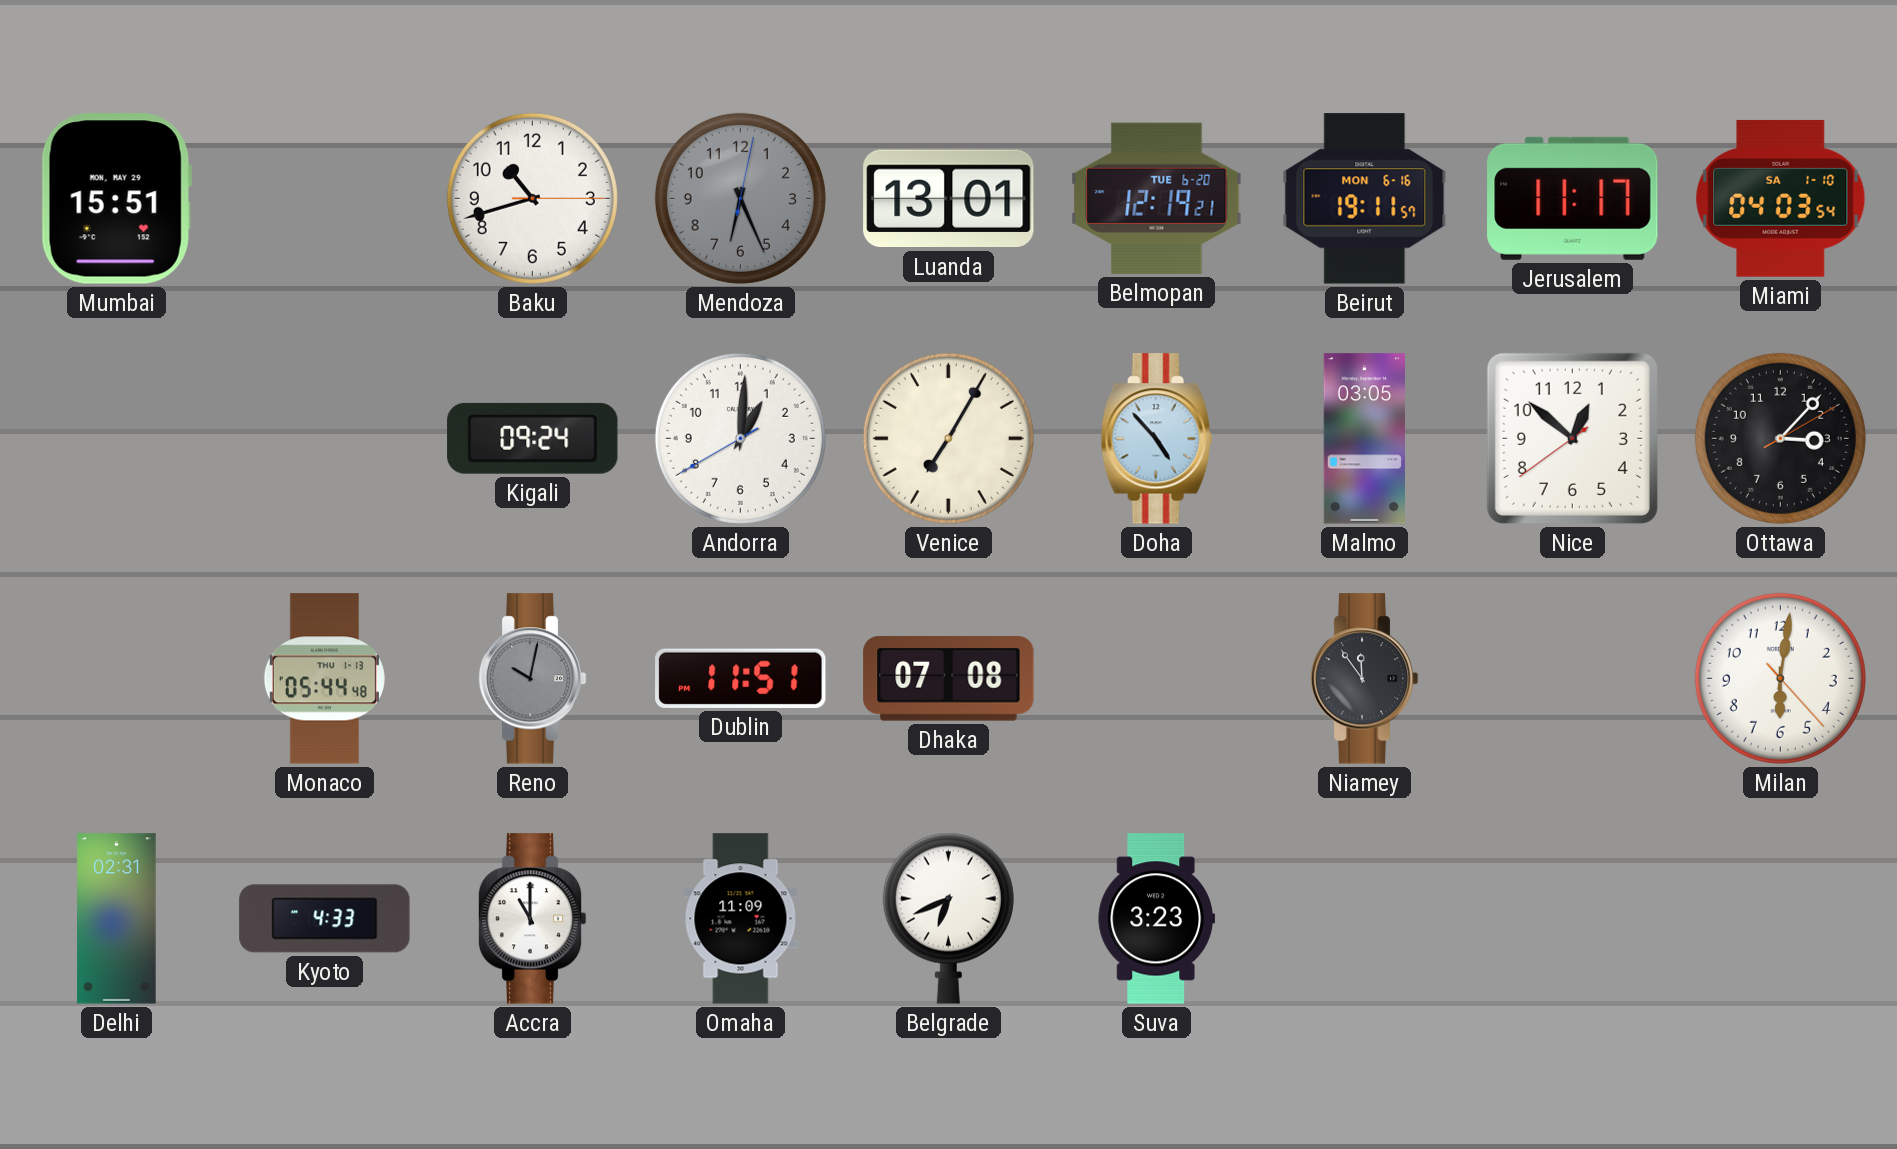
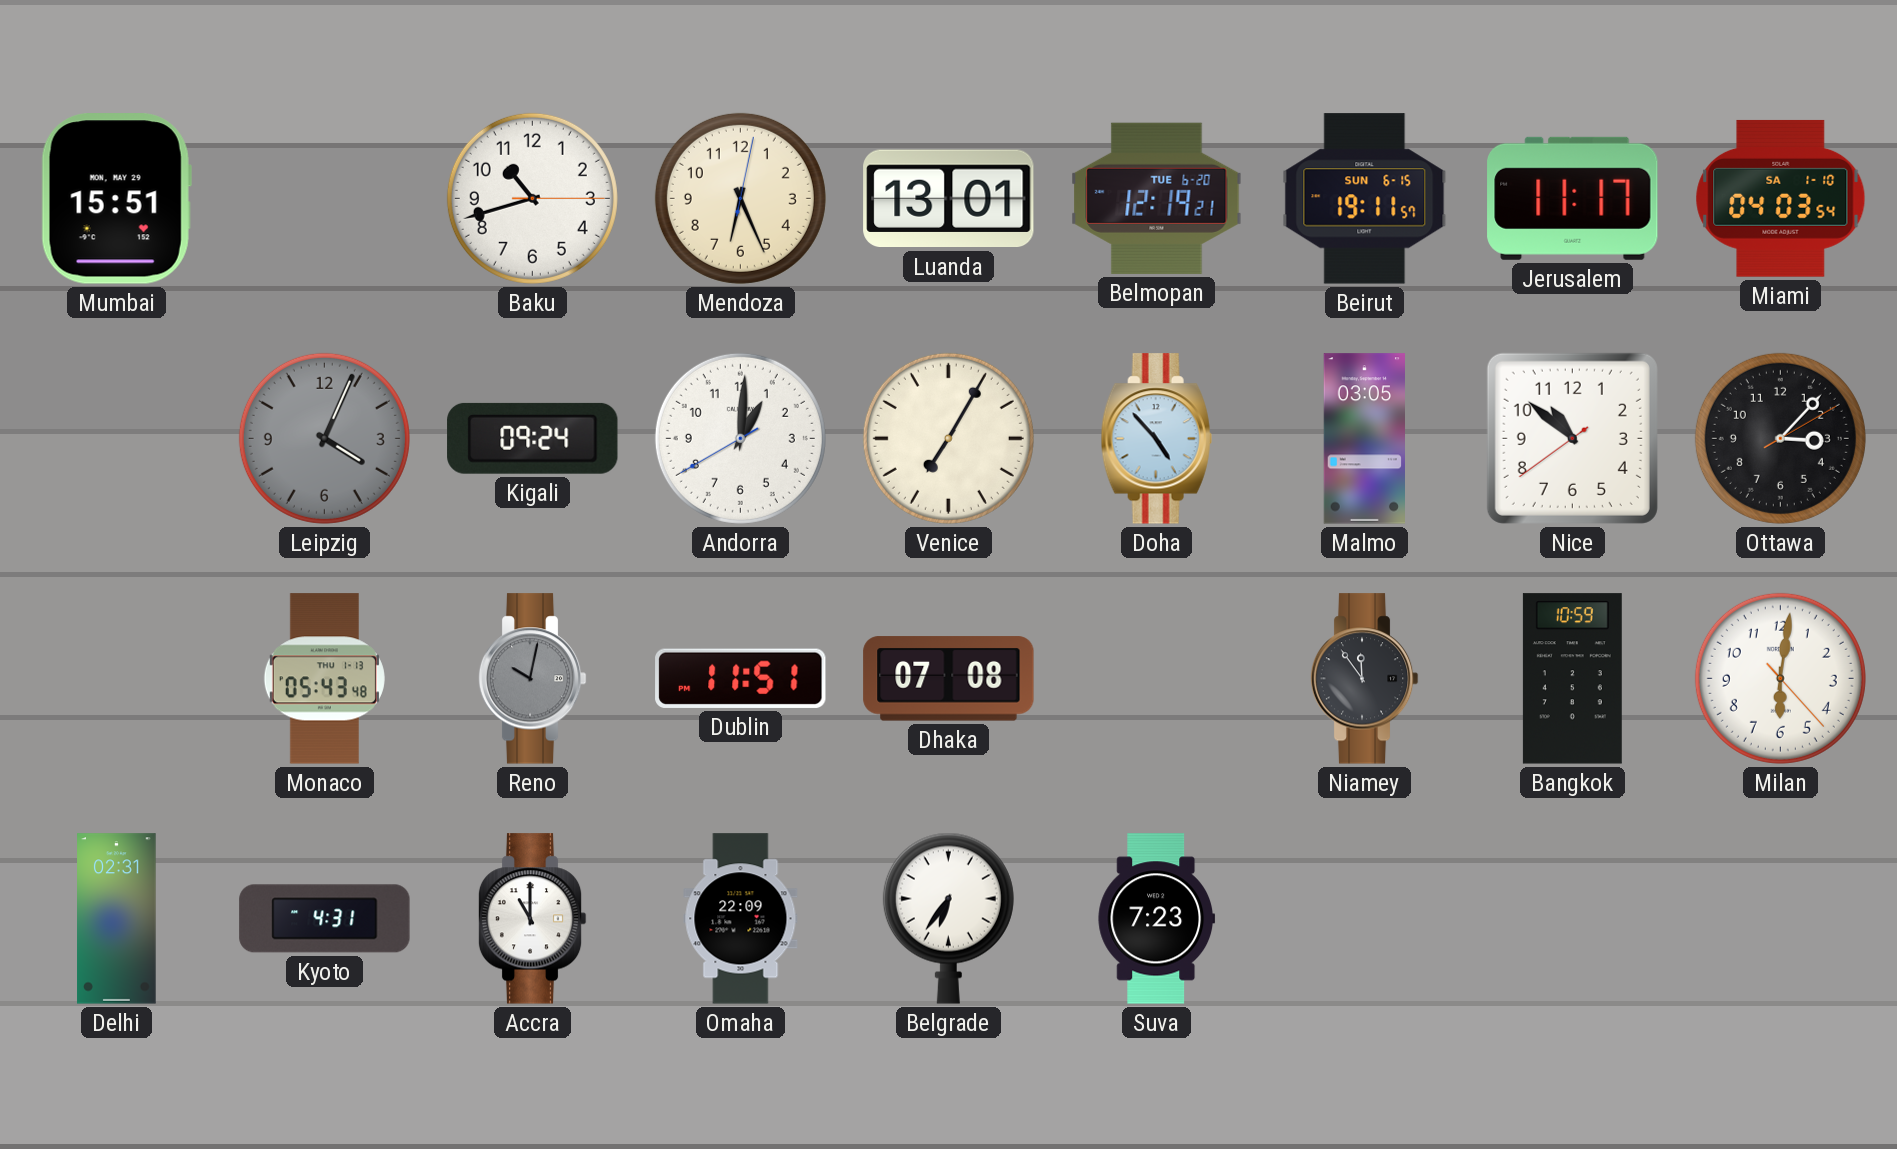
Mendoza dial: grey -> cream
Beirut date: MON 6-16 -> SUN 6-15
Leipzig: none -> 4:04
Nice: 12:51 -> 10:51
Monaco: 05:44 -> 05:43
Bangkok: none -> 10:59
Kyoto: 4:33 -> 4:31
Omaha: 11:09 -> 22:09
Belgrade: 6:41 -> 6:36
Suva: 3:23 -> 7:23
